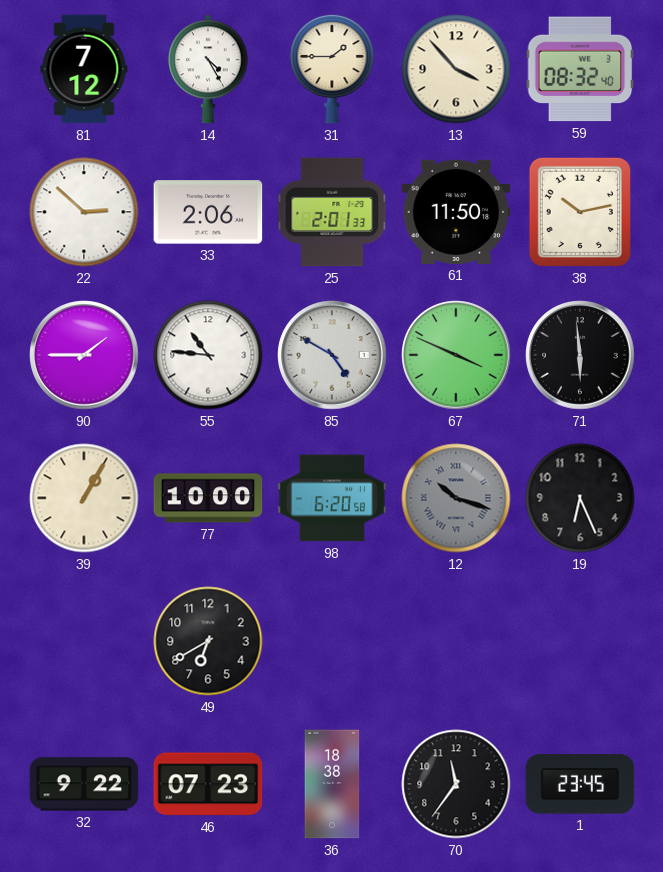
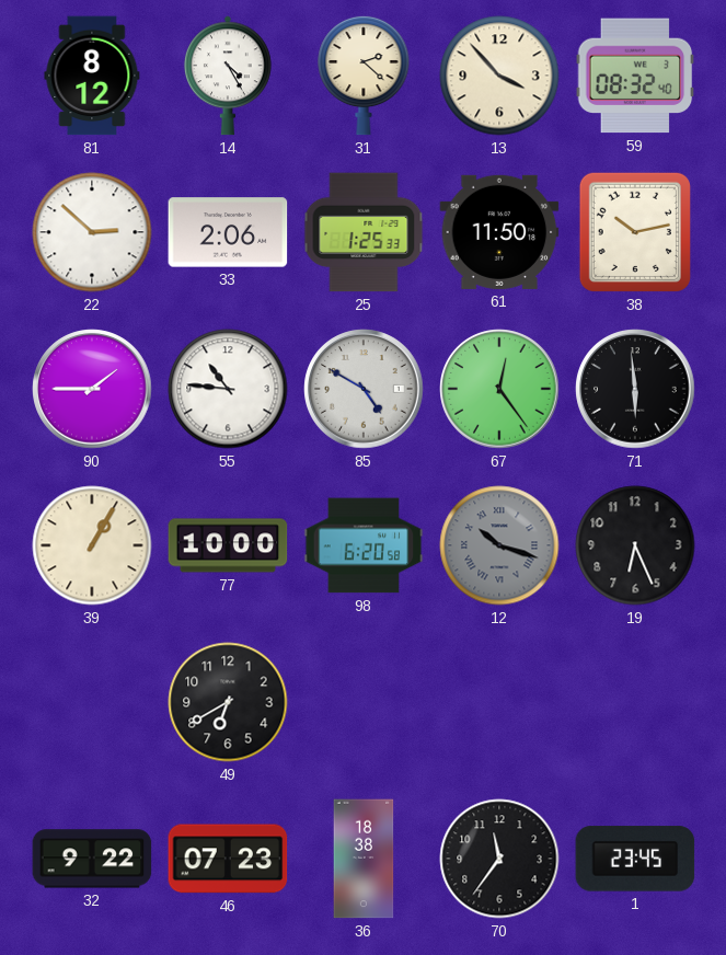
81: 7:12 -> 8:12
31: 1:45 -> 2:22
25: 2:01 -> 1:25
67: 3:49 -> 12:24
